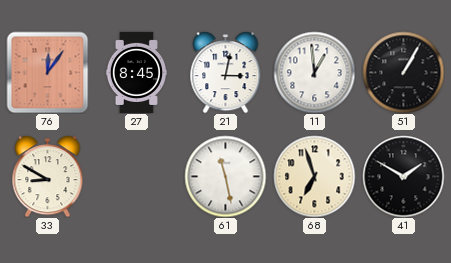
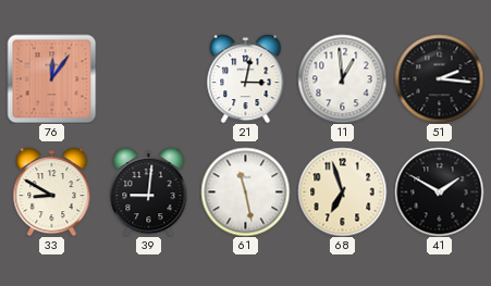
27: 8:45 -> none
51: 1:05 -> 2:16
39: none -> 9:01
